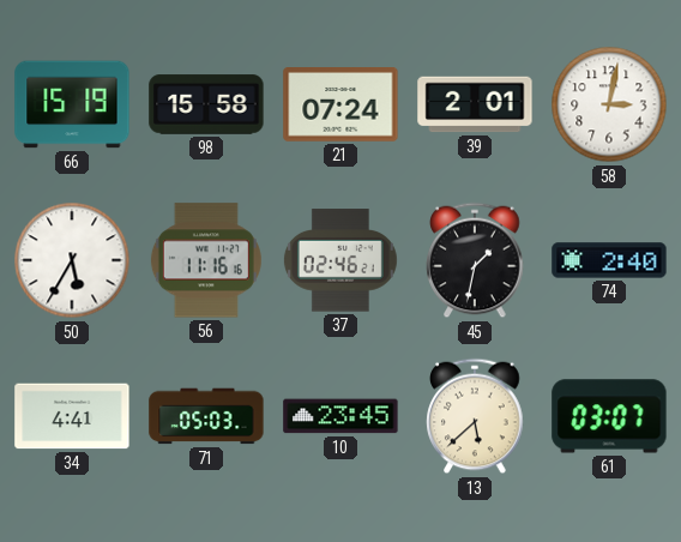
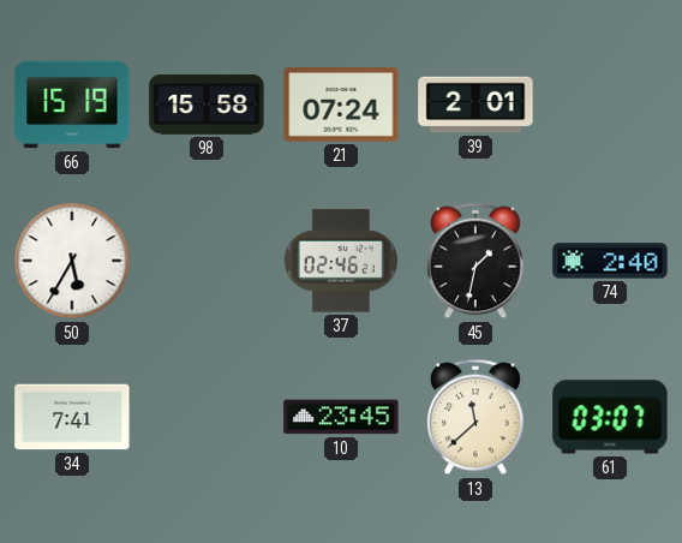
58: 3:02 -> none
56: 11:16 -> none
34: 4:41 -> 7:41
71: 05:03 -> none
13: 5:38 -> 11:38
